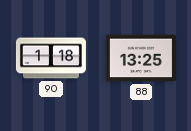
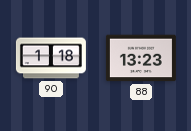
88: 13:25 -> 13:23
